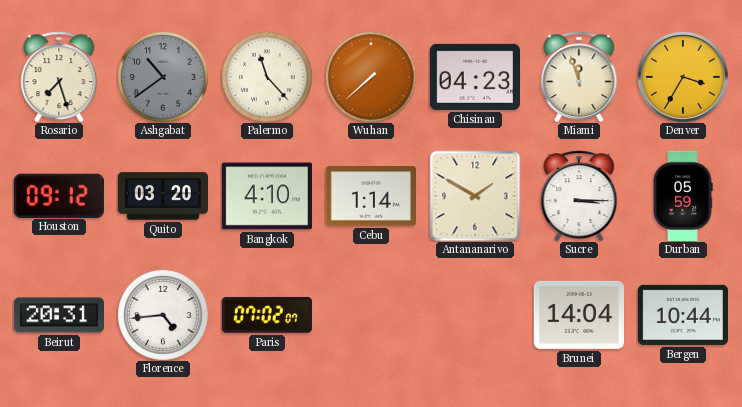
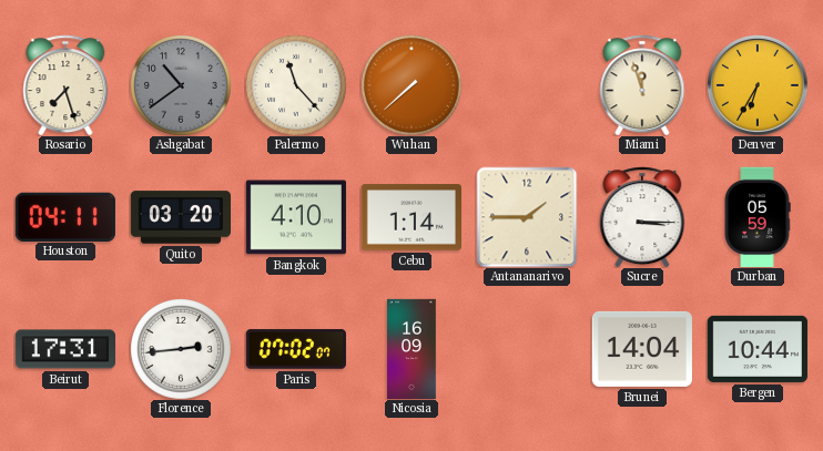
Chisinau: 04:23 -> none
Denver: 3:35 -> 6:35
Houston: 09:12 -> 04:11
Antananarivo: 1:50 -> 1:45
Beirut: 20:31 -> 17:31
Florence: 4:44 -> 2:44
Nicosia: none -> 16:09
